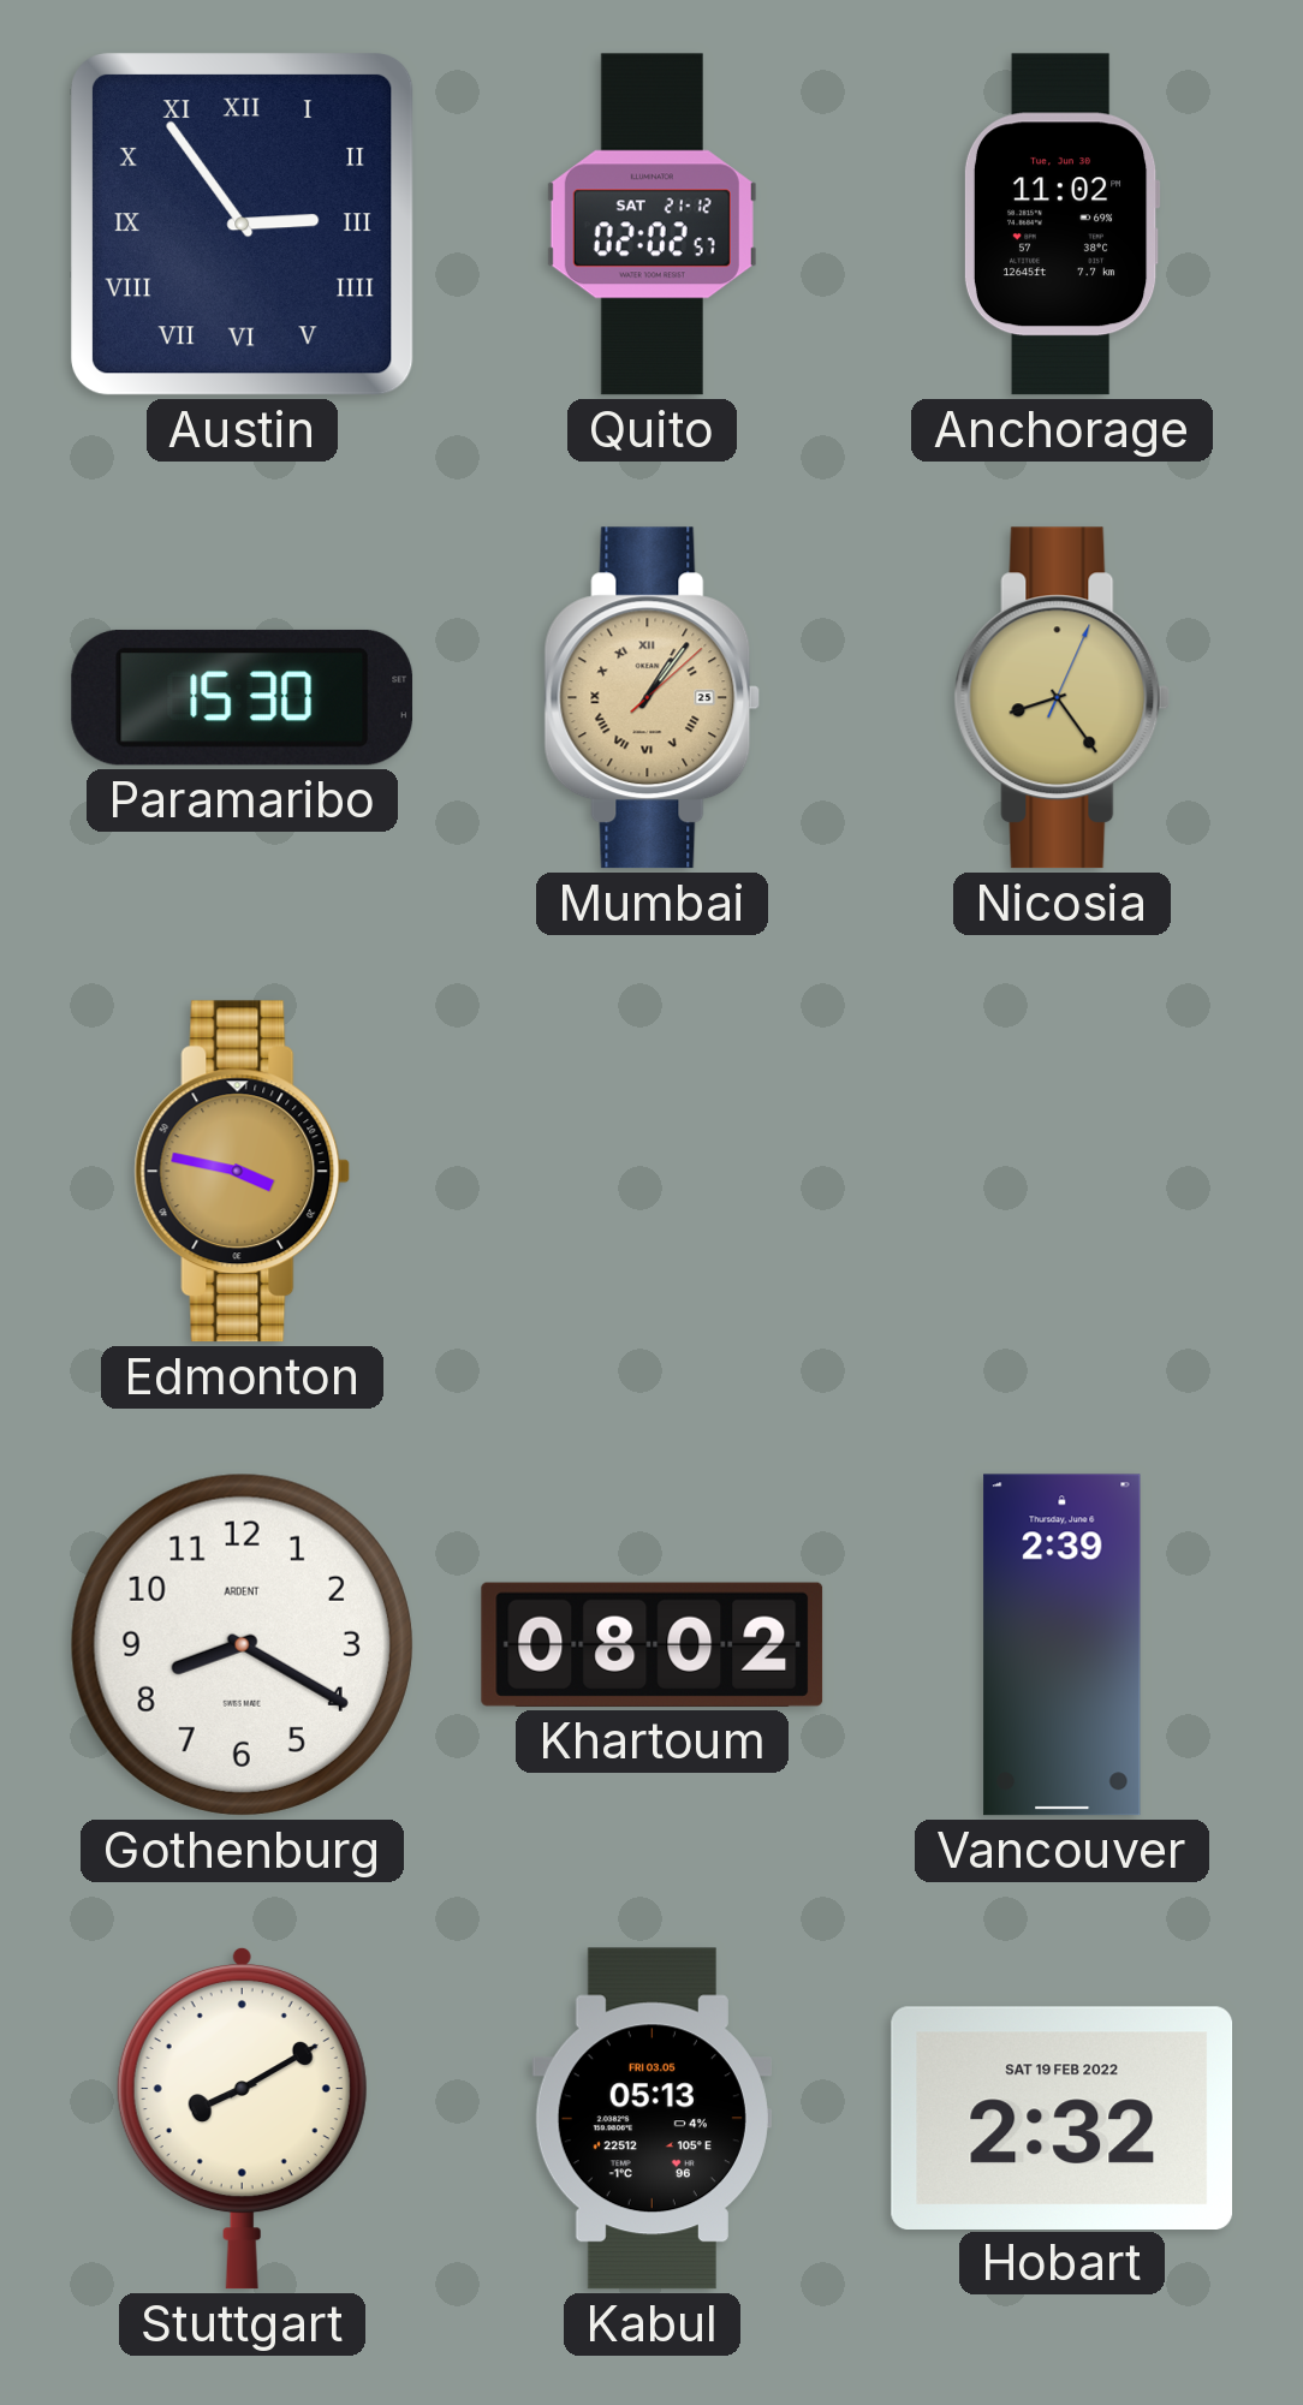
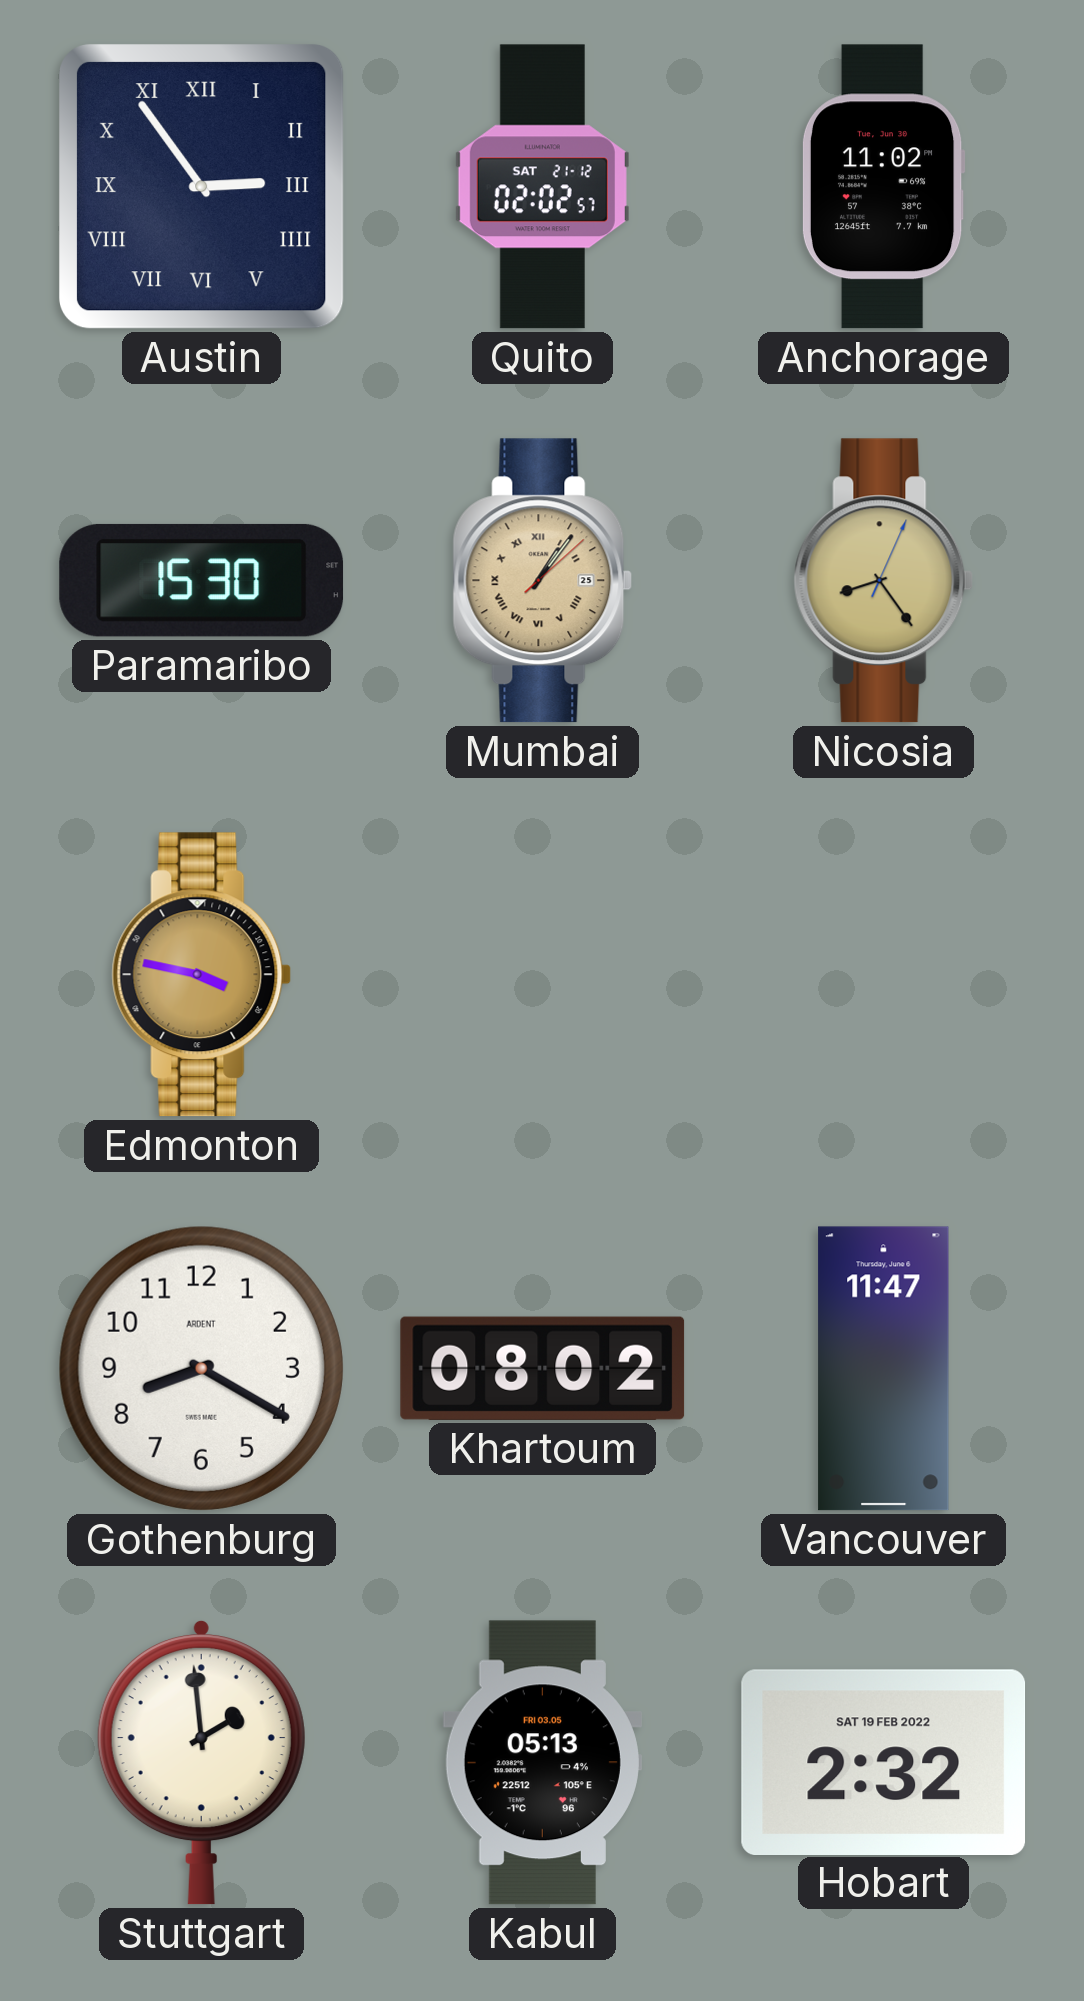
Vancouver: 2:39 -> 11:47
Stuttgart: 8:10 -> 1:59
